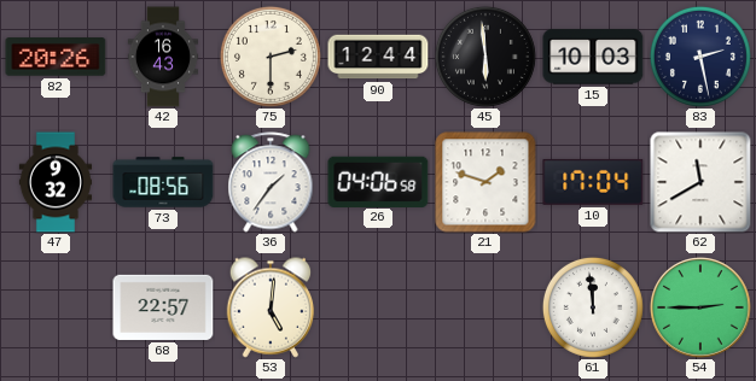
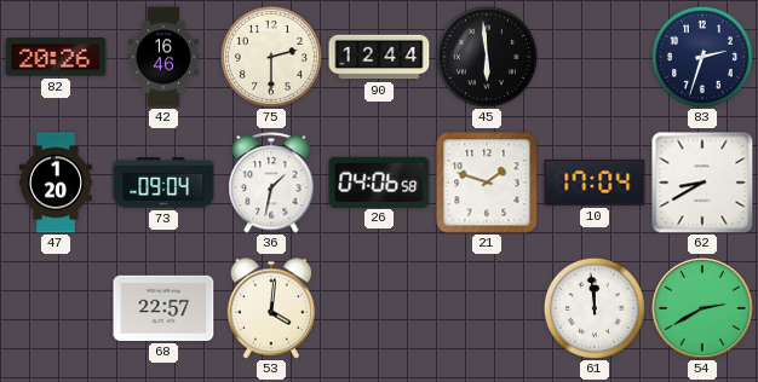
42: 16:43 -> 16:46
15: 10:03 -> none
83: 2:28 -> 2:33
47: 9:32 -> 1:20
73: 08:56 -> 09:04
36: 1:36 -> 1:32
62: 11:40 -> 8:40
53: 5:01 -> 4:01
54: 2:45 -> 2:40
